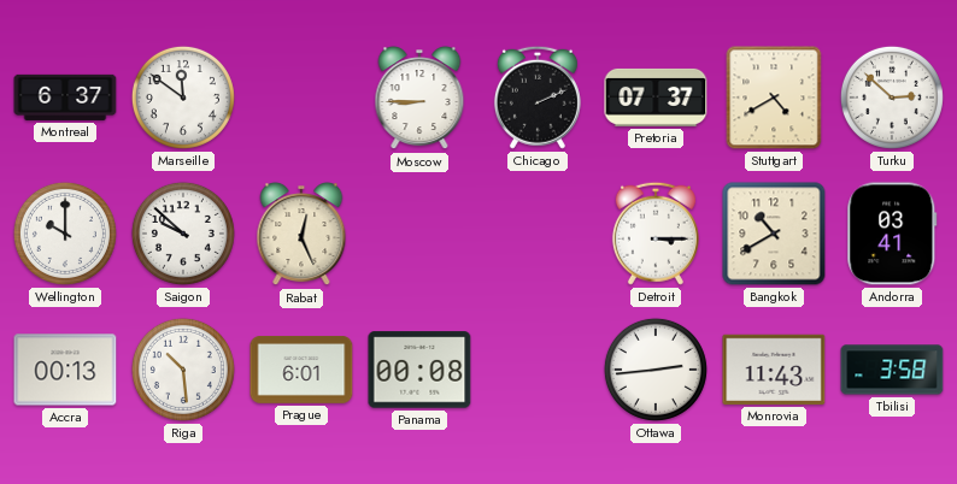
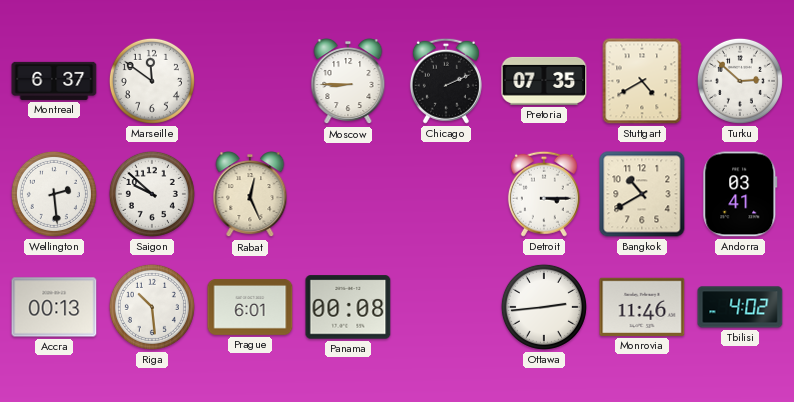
Pretoria: 07:37 -> 07:35
Wellington: 10:00 -> 2:29
Monrovia: 11:43 -> 11:46
Tbilisi: 3:58 -> 4:02
